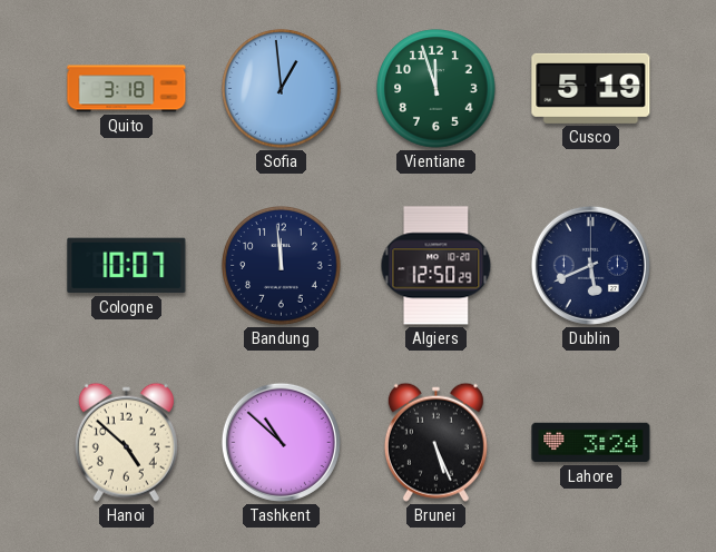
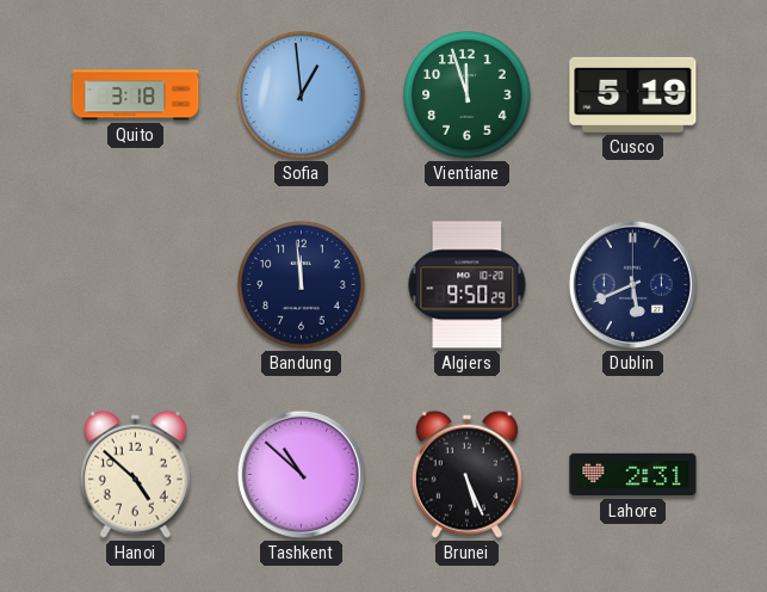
Cologne: 10:07 -> none
Algiers: 12:50 -> 9:50
Lahore: 3:24 -> 2:31
